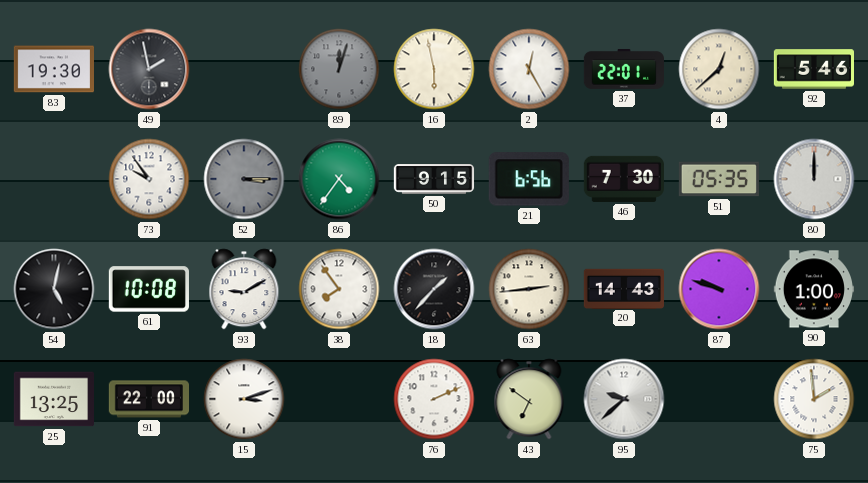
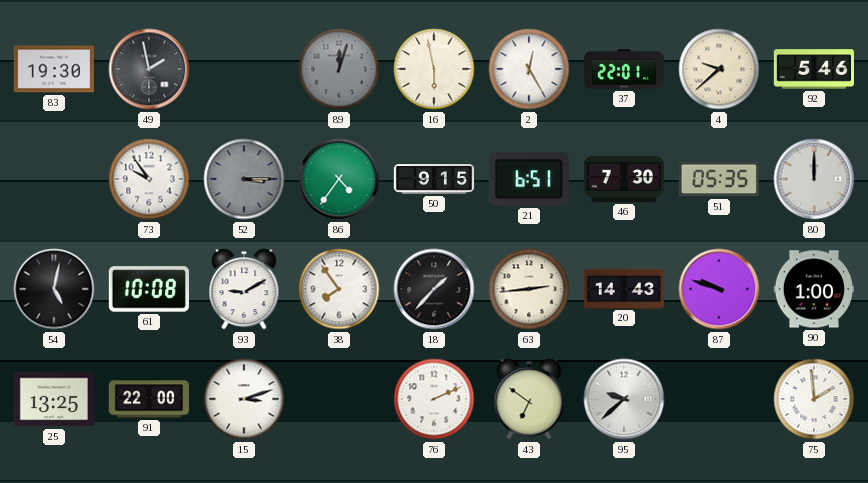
4: 12:38 -> 9:38
21: 6:56 -> 6:51
